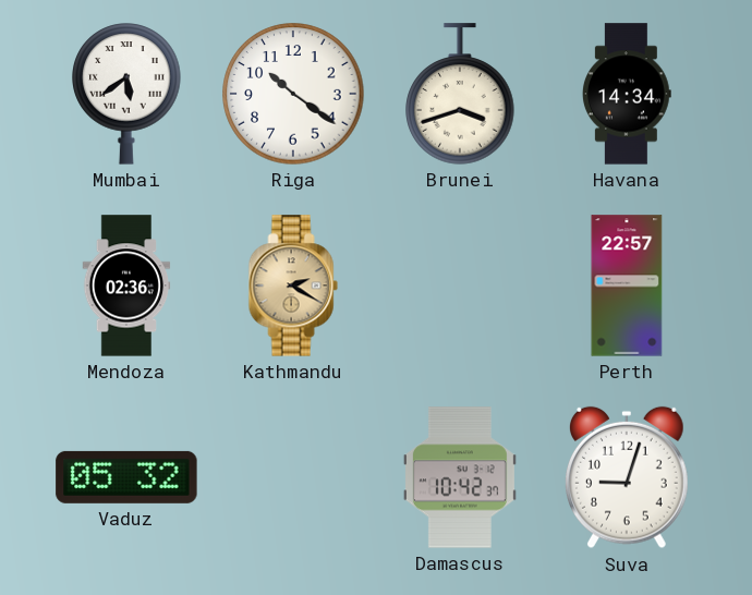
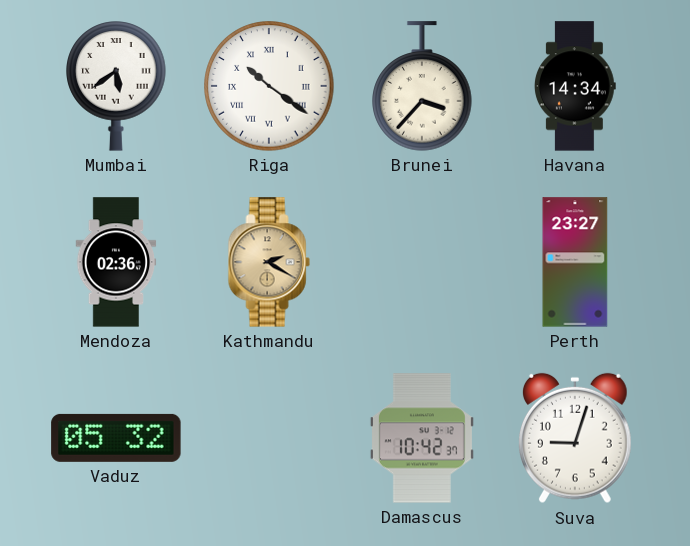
Riga numerals: Arabic -> Roman
Brunei: 3:42 -> 3:37
Perth: 22:57 -> 23:27
